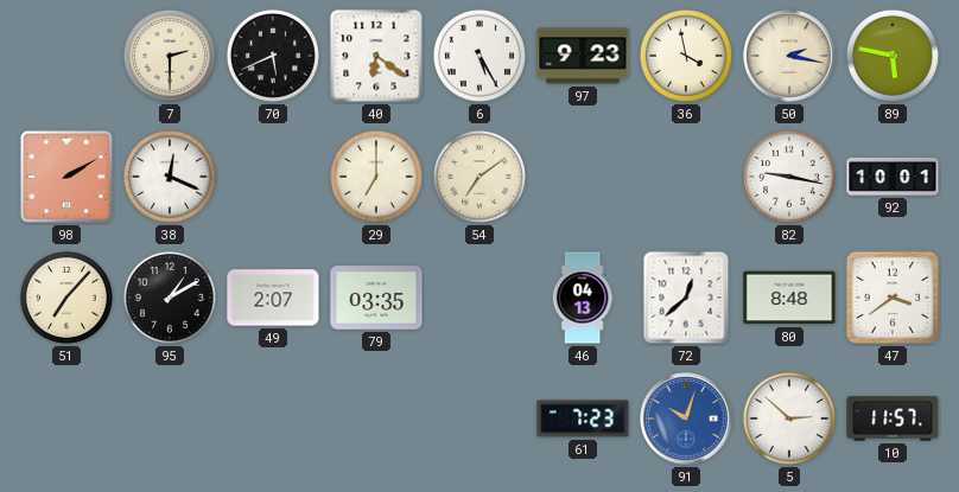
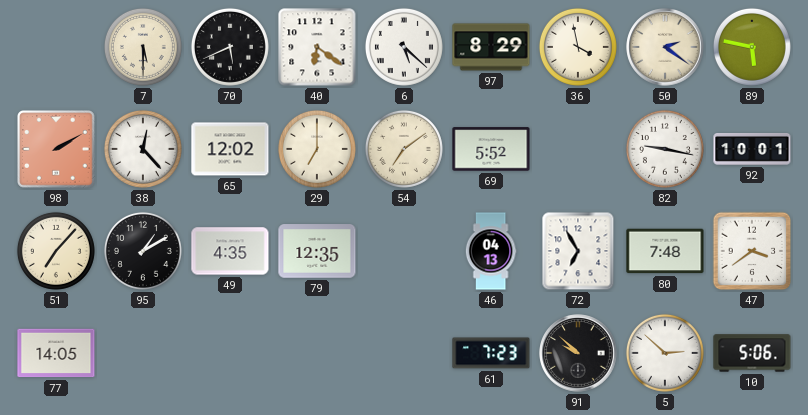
7: 2:30 -> 5:30
6: 5:25 -> 5:22
97: 9:23 -> 8:29
50: 2:17 -> 2:21
38: 12:19 -> 12:23
65: none -> 12:02
69: none -> 5:52
49: 2:07 -> 4:35
79: 03:35 -> 12:35
72: 12:38 -> 6:55
80: 8:48 -> 7:48
77: none -> 14:05
91: 10:03 -> 9:52
91 dial: blue -> black
10: 11:57 -> 5:06
